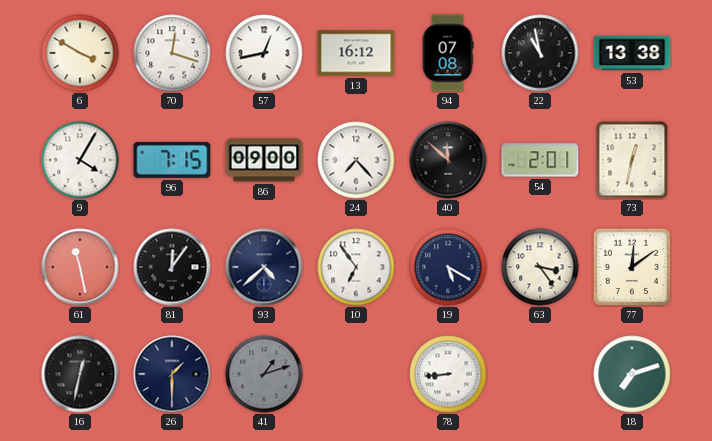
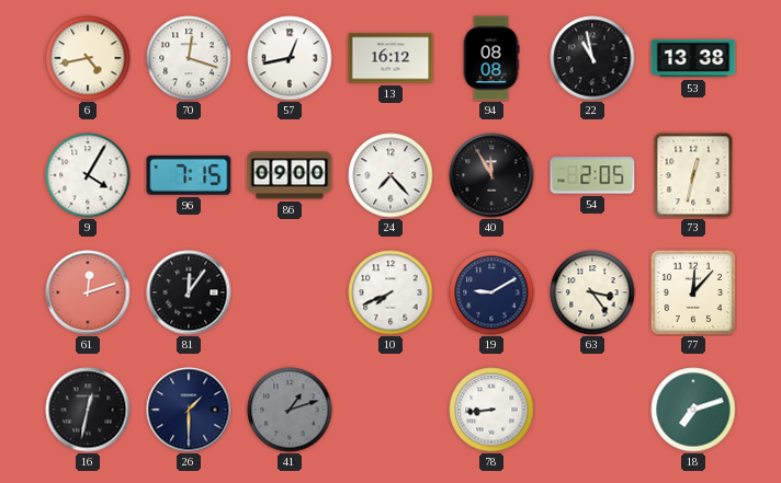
6: 3:50 -> 4:43
94: 07:08 -> 08:08
40: 11:52 -> 11:55
54: 2:01 -> 2:05
61: 11:28 -> 12:12
93: 4:38 -> none
10: 6:54 -> 7:41
19: 5:20 -> 9:10
77: 12:09 -> 12:07
